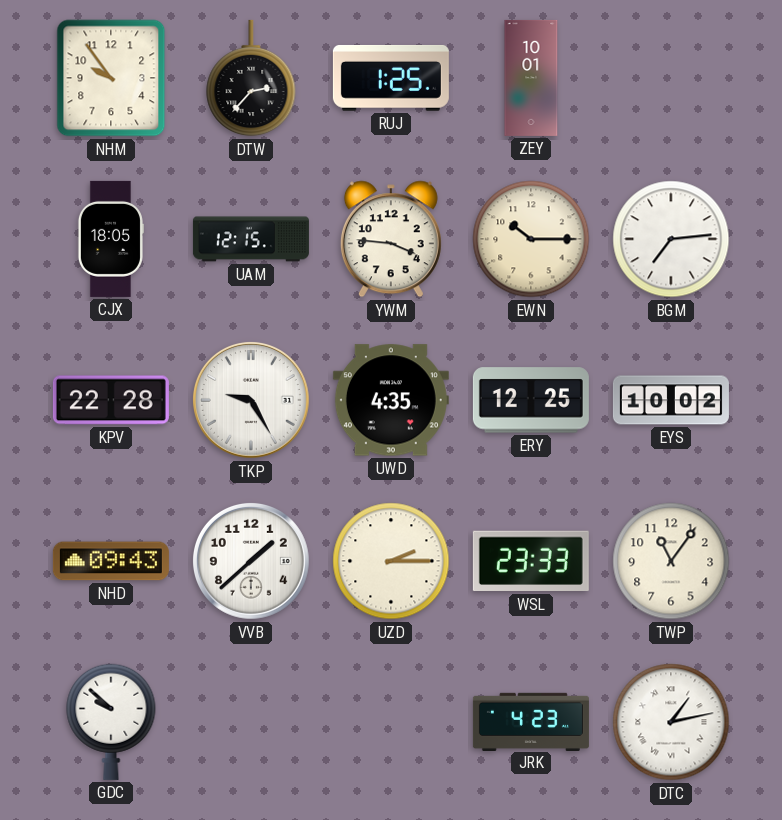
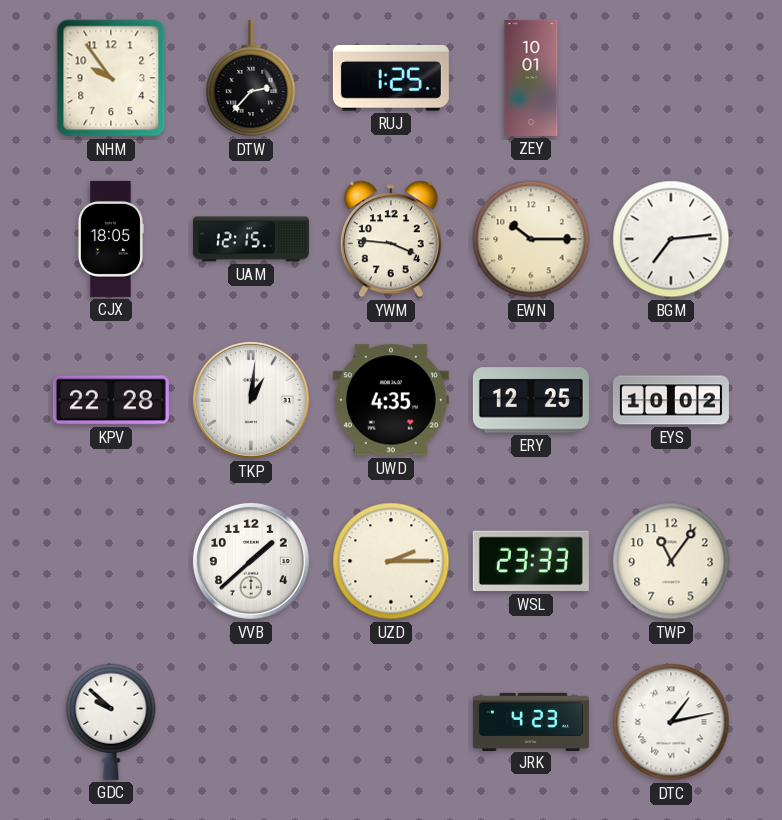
TKP: 9:25 -> 1:01
NHD: 09:43 -> none
